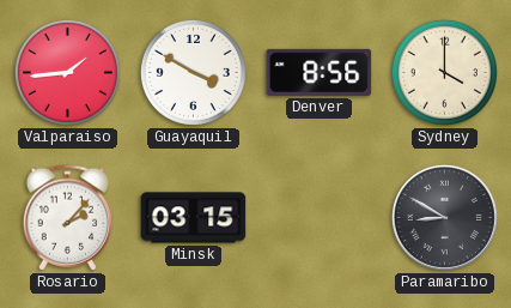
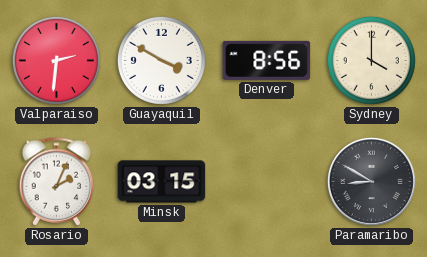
Valparaiso: 1:44 -> 2:31
Rosario: 2:07 -> 2:04
